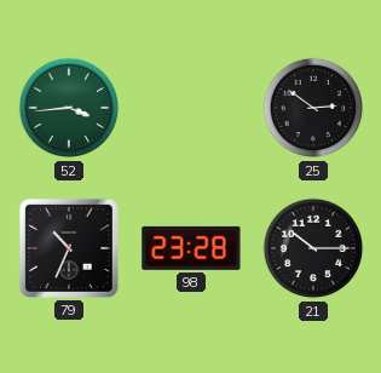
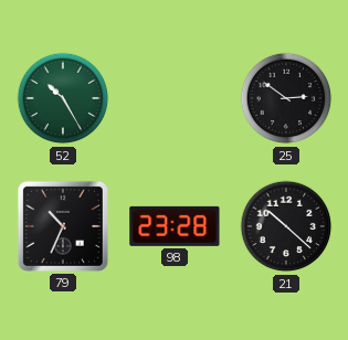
52: 3:44 -> 10:25
21: 10:15 -> 10:22
